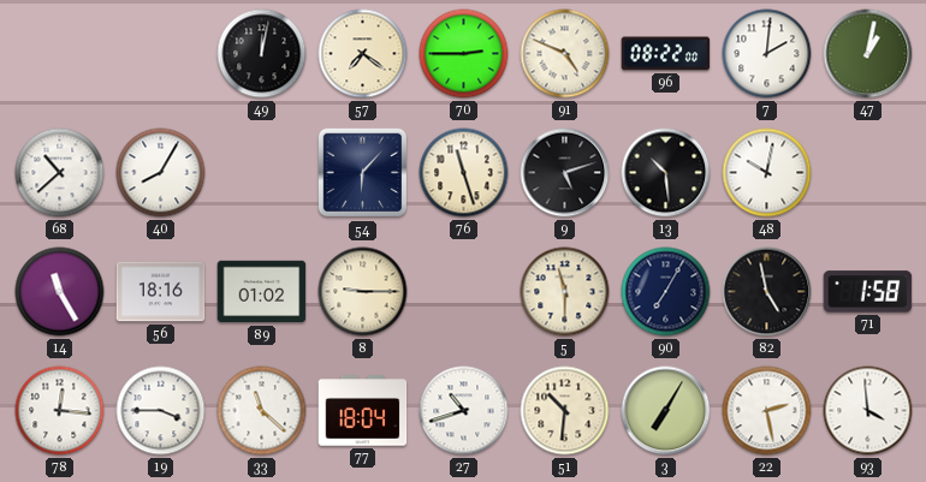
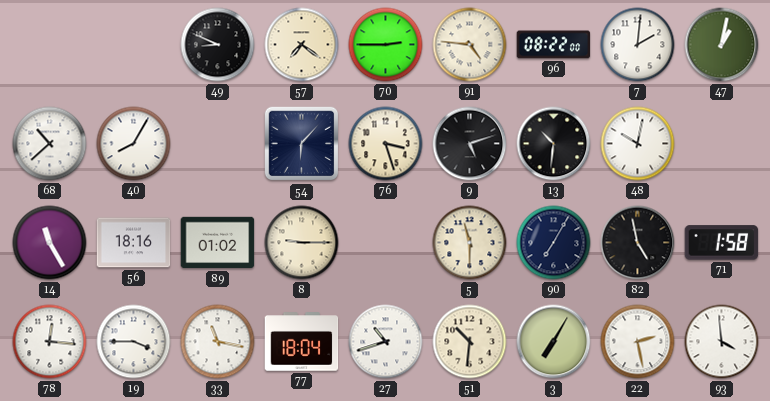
49: 12:02 -> 8:49
91: 4:49 -> 4:46
76: 11:27 -> 3:27
13: 10:29 -> 10:31
33: 11:22 -> 11:17
